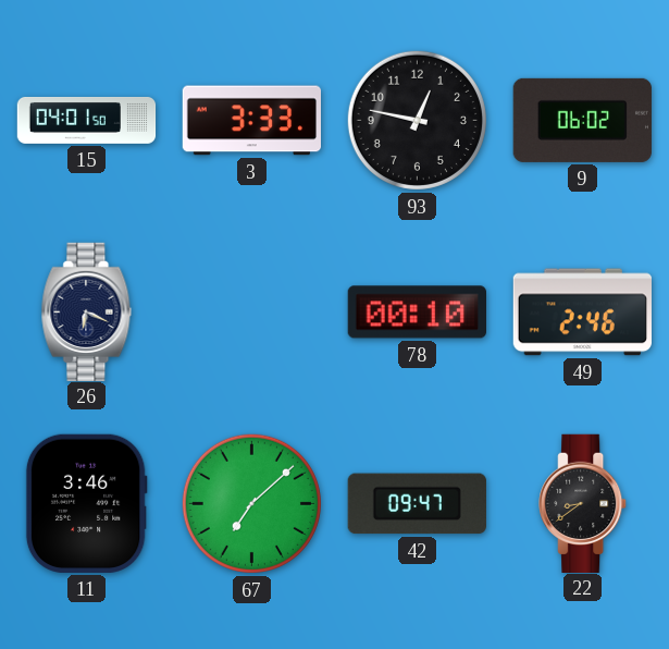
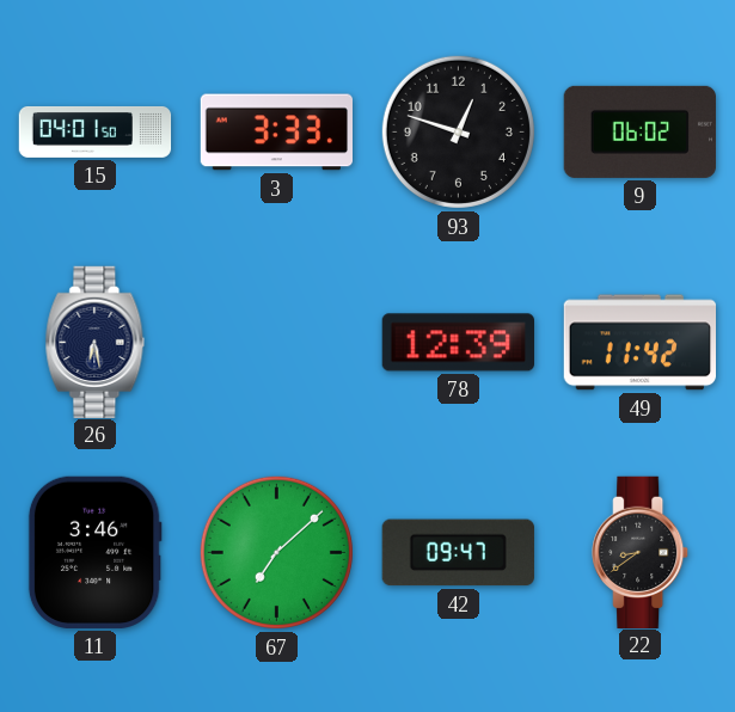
93: 12:47 -> 12:48
26: 6:19 -> 6:28
78: 00:10 -> 12:39
49: 2:46 -> 11:42
